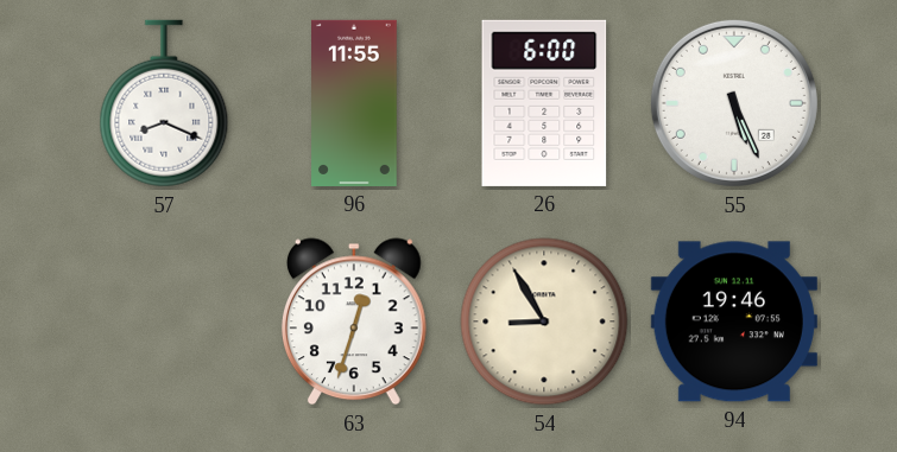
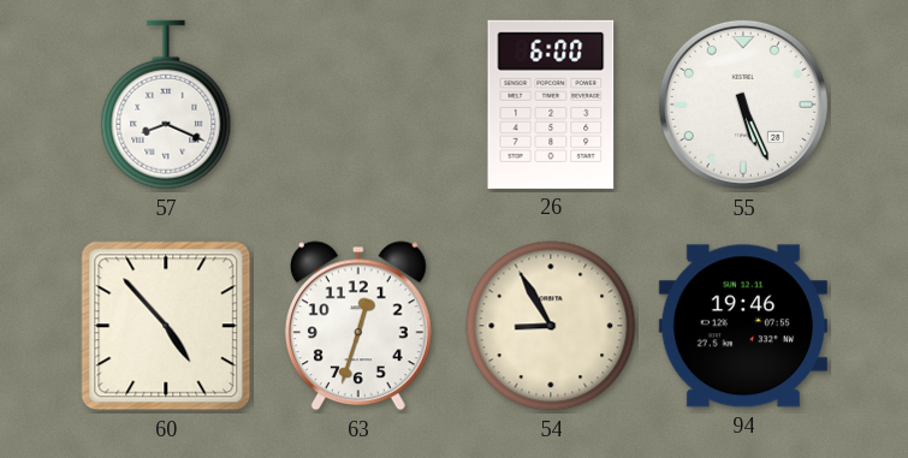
96: 11:55 -> none
60: none -> 4:53
